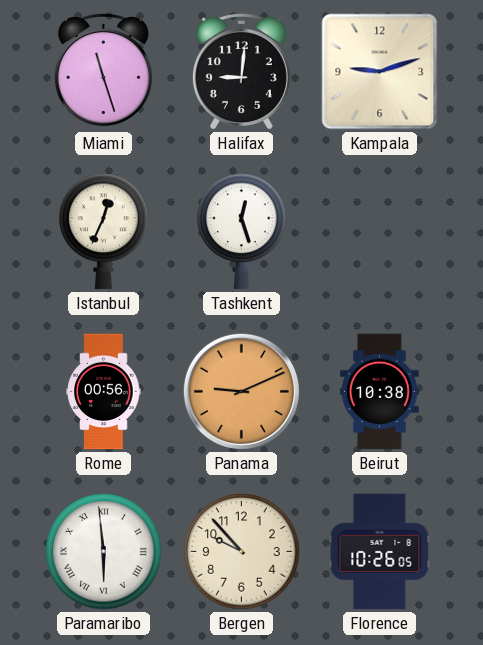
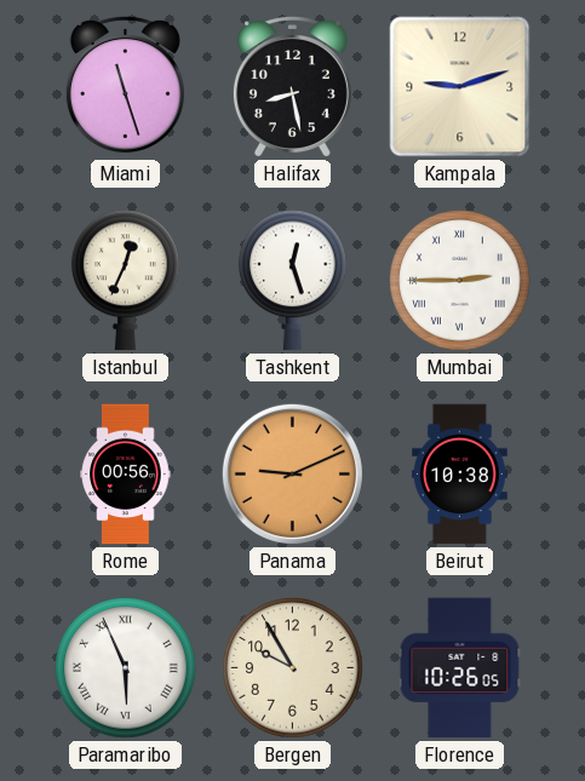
Halifax: 9:01 -> 8:28
Mumbai: none -> 2:45
Paramaribo: 5:59 -> 5:56
Bergen: 9:53 -> 9:55
